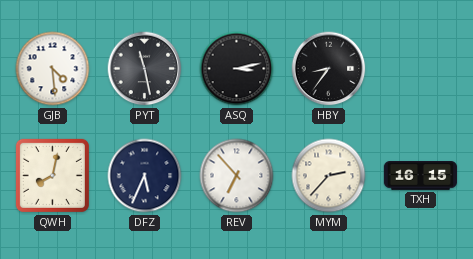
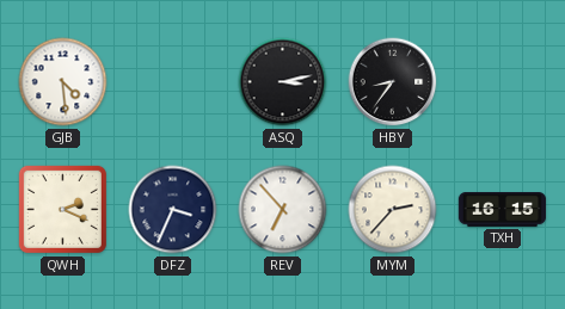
PYT: 11:28 -> none
QWH: 8:02 -> 2:19
DFZ: 5:34 -> 3:34
